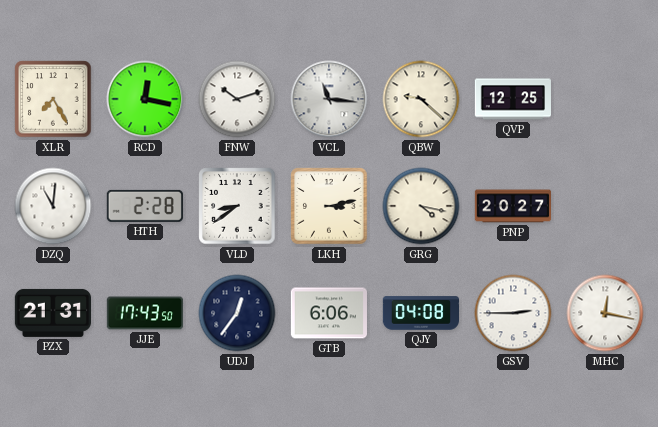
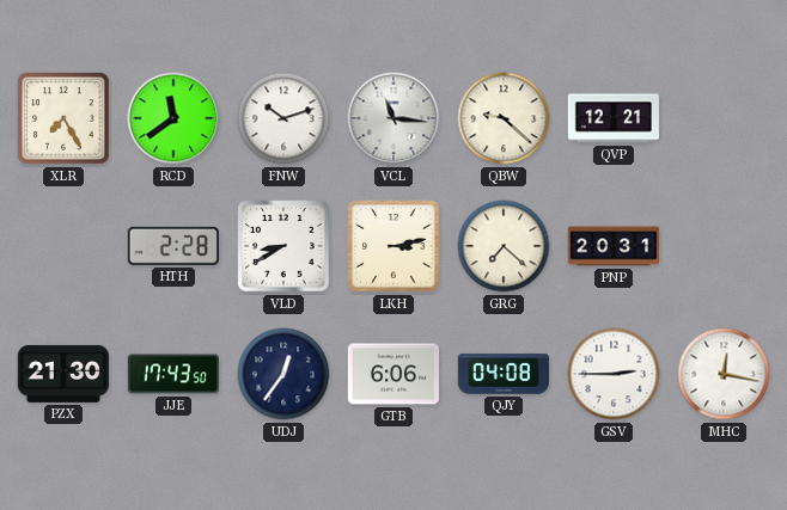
RCD: 12:17 -> 11:39
QVP: 12:25 -> 12:21
DZQ: 11:01 -> none
VLD: 8:39 -> 8:40
GRG: 4:17 -> 7:22
PNP: 20:27 -> 20:31
PZX: 21:31 -> 21:30
